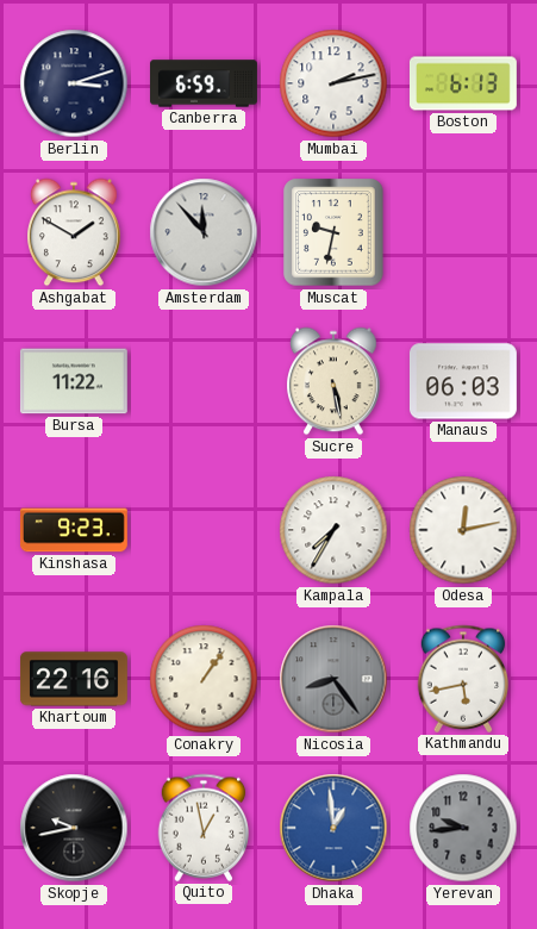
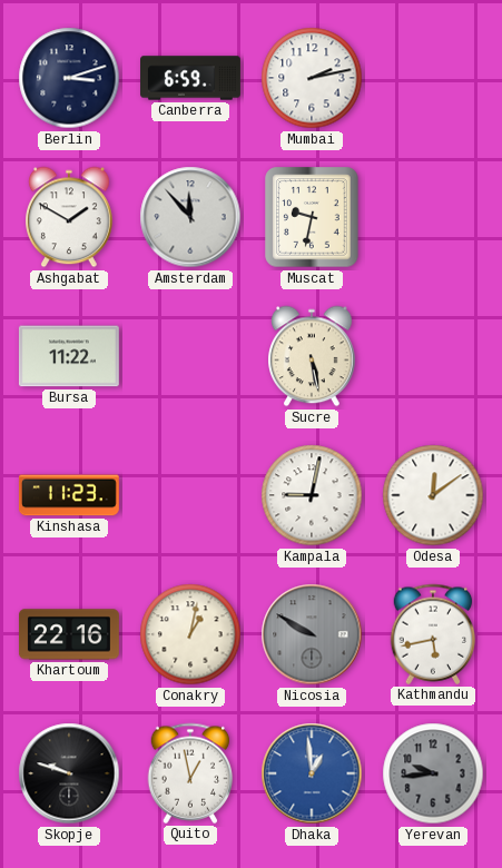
Boston: 6:13 -> none
Manaus: 06:03 -> none
Kinshasa: 9:23 -> 11:23
Kampala: 7:35 -> 9:02
Odesa: 12:13 -> 12:09
Conakry: 1:06 -> 1:02
Nicosia: 8:24 -> 9:50
Skopje: 9:43 -> 9:48
